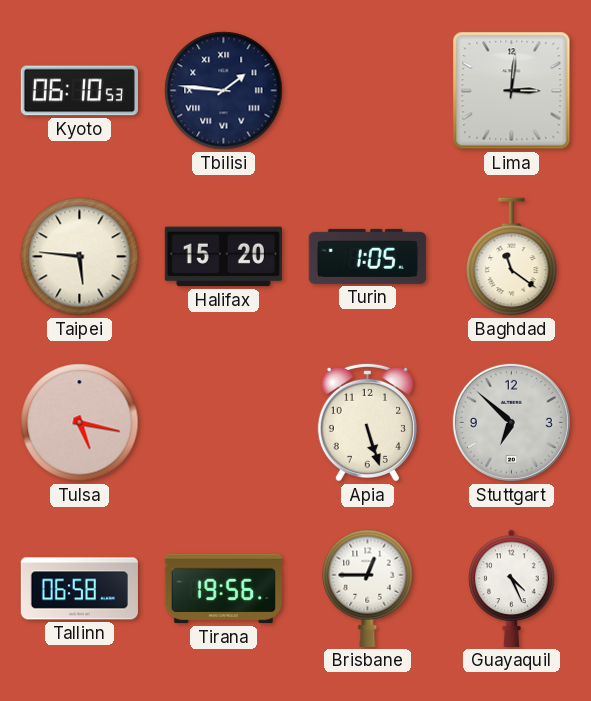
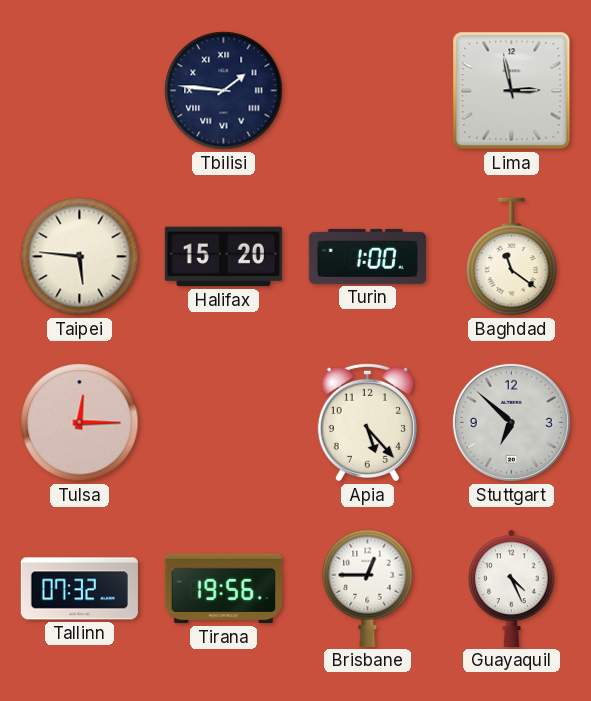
Kyoto: 06:10 -> none
Lima: 3:01 -> 2:58
Turin: 1:05 -> 1:00
Tulsa: 5:17 -> 12:15
Apia: 5:27 -> 5:23
Tallinn: 06:58 -> 07:32
